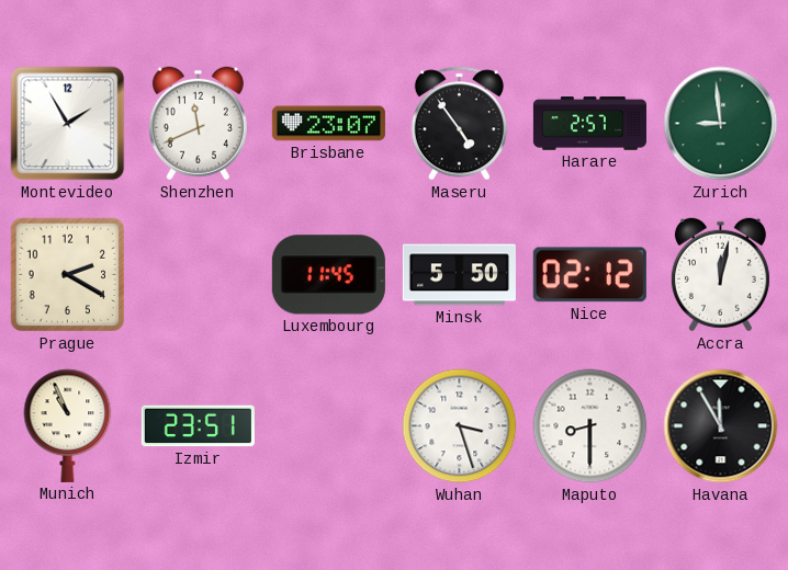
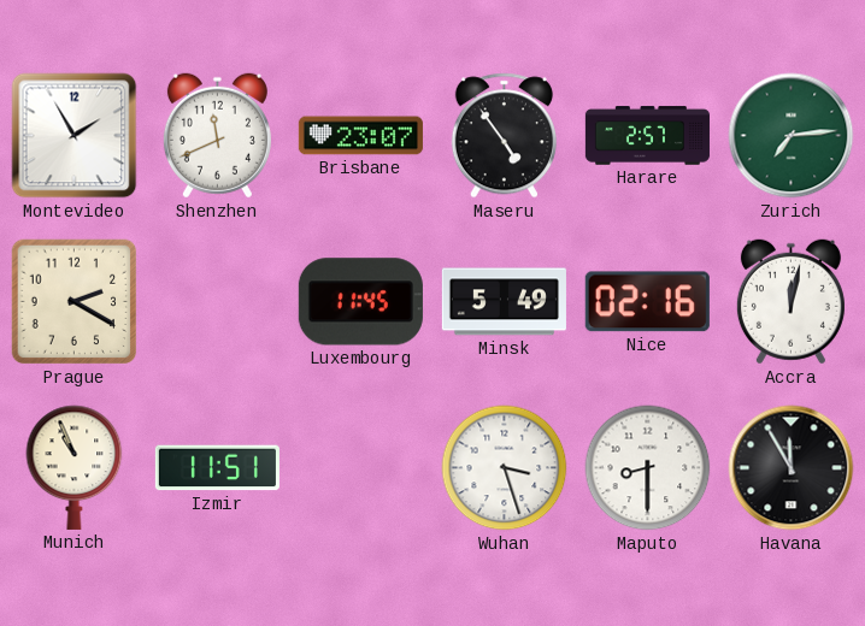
Zurich: 8:59 -> 7:14
Minsk: 5:50 -> 5:49
Nice: 02:12 -> 02:16
Izmir: 23:51 -> 11:51
